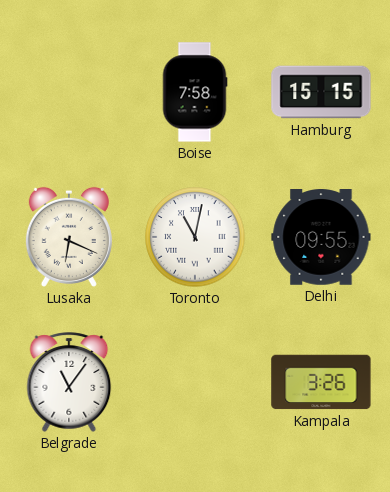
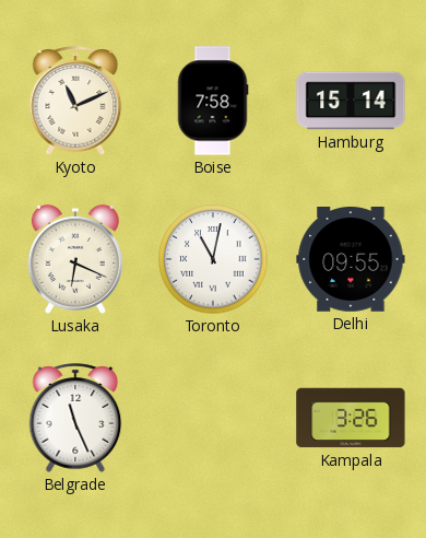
Kyoto: none -> 11:11
Hamburg: 15:15 -> 15:14
Belgrade: 11:06 -> 11:26
